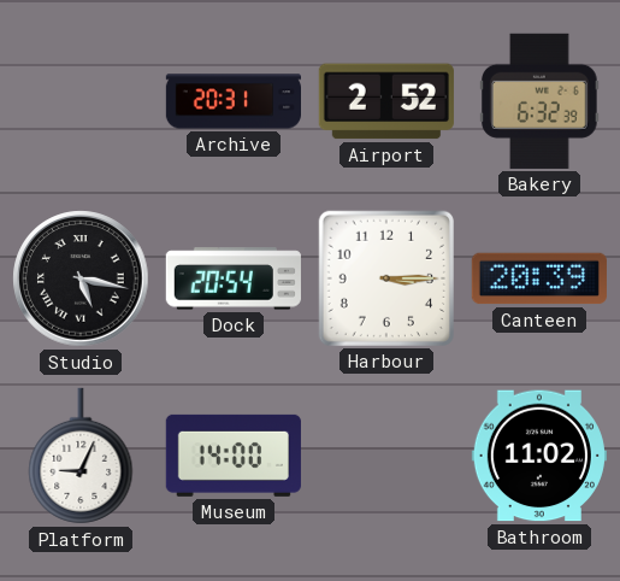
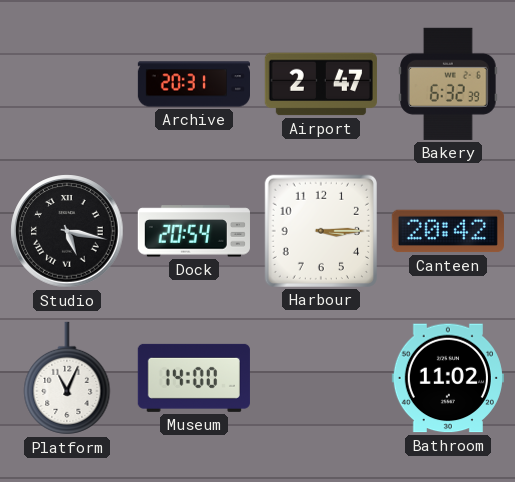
Airport: 2:52 -> 2:47
Canteen: 20:39 -> 20:42
Platform: 9:04 -> 11:04
